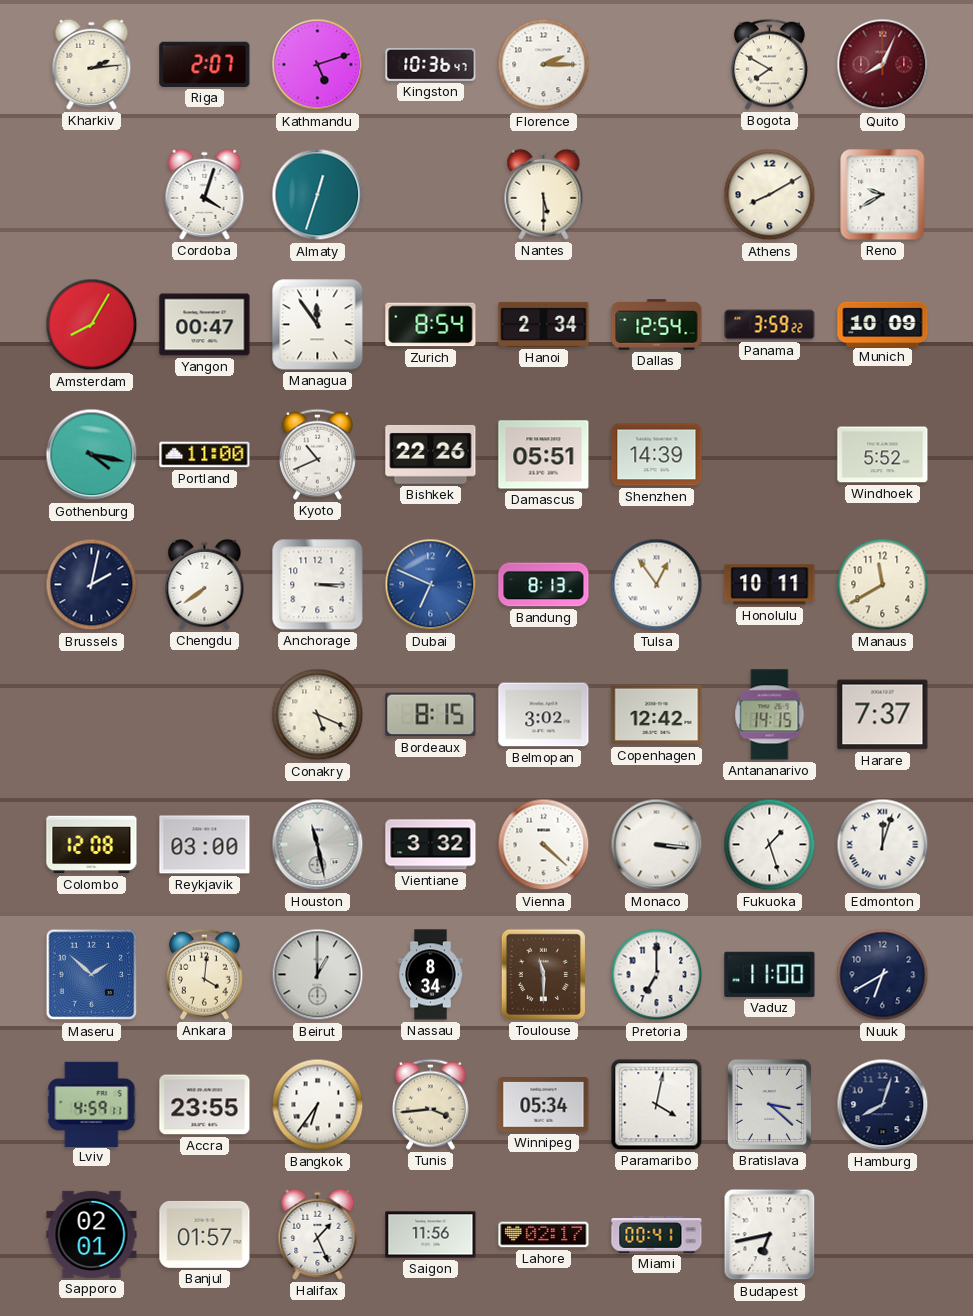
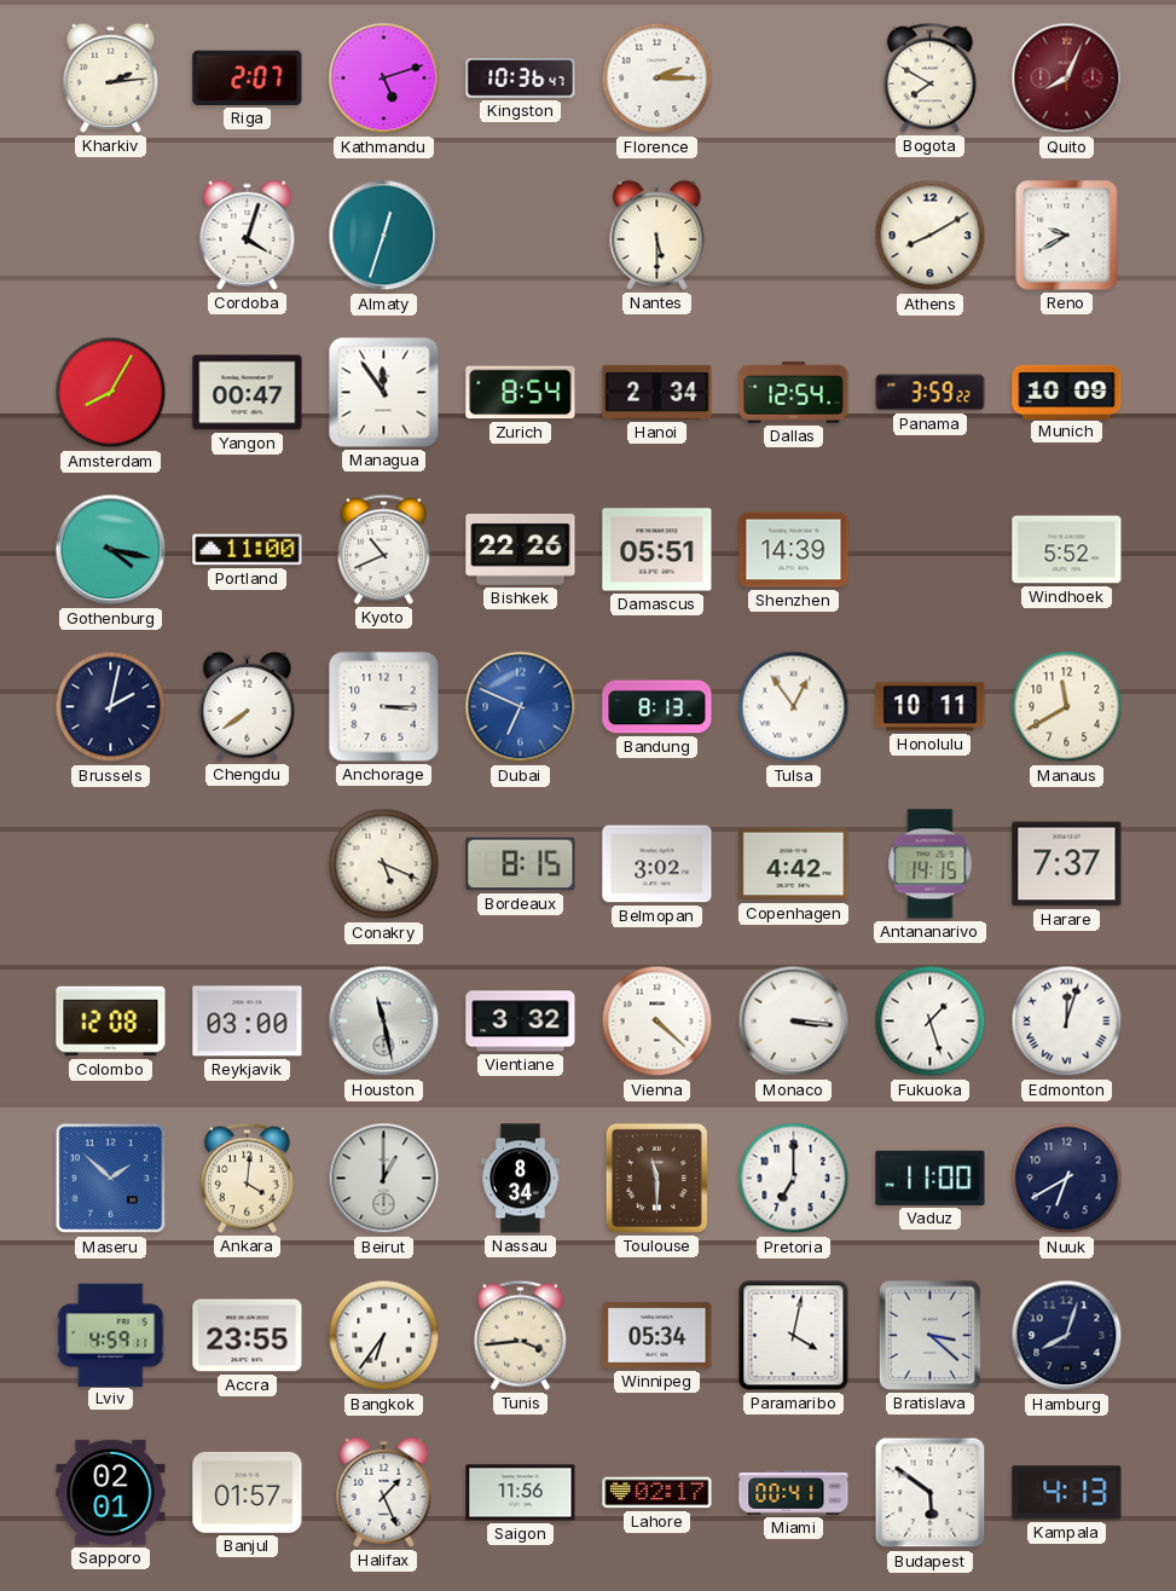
Copenhagen: 12:42 -> 4:42
Budapest: 6:43 -> 5:51
Kampala: none -> 4:13
